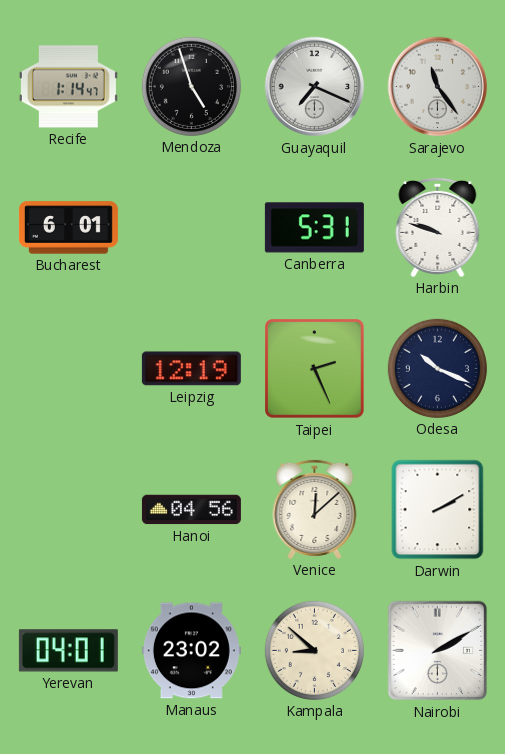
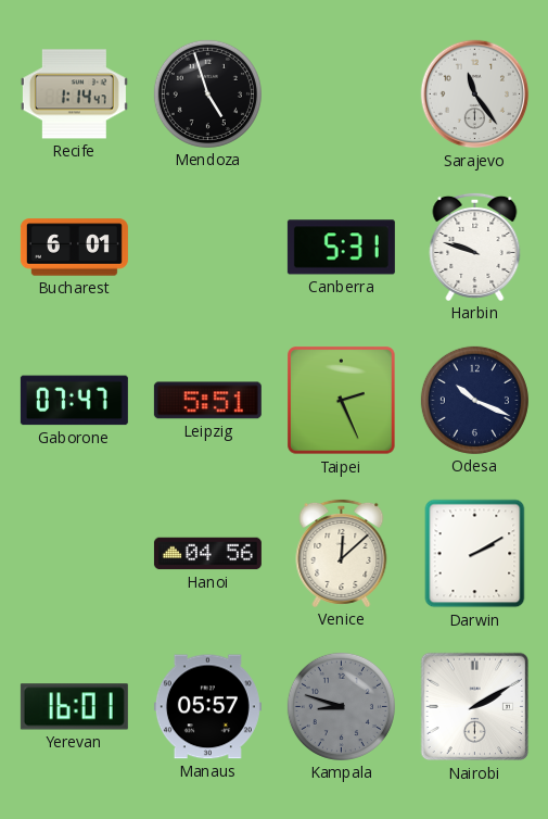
Guayaquil: 7:19 -> none
Gaborone: none -> 07:47
Leipzig: 12:19 -> 5:51
Yerevan: 04:01 -> 16:01
Manaus: 23:02 -> 05:57
Kampala: 8:52 -> 8:48
Kampala dial: cream -> grey
